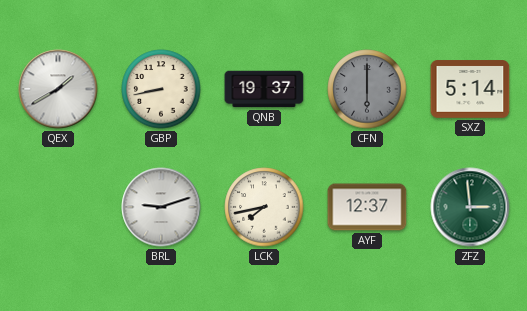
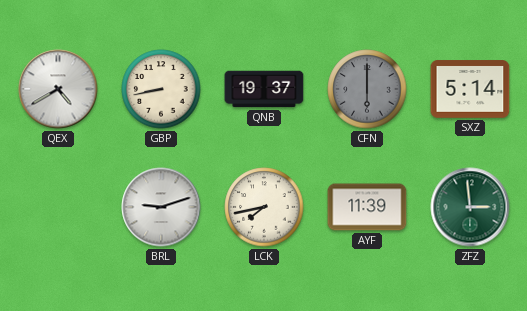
QEX: 1:40 -> 4:40
AYF: 12:37 -> 11:39
